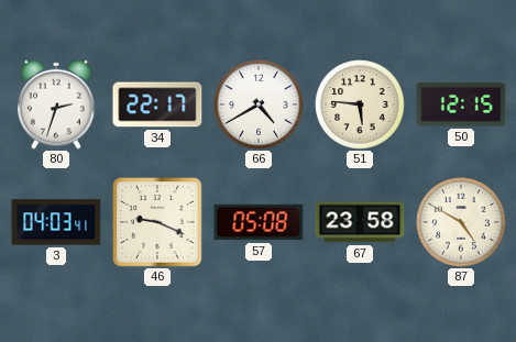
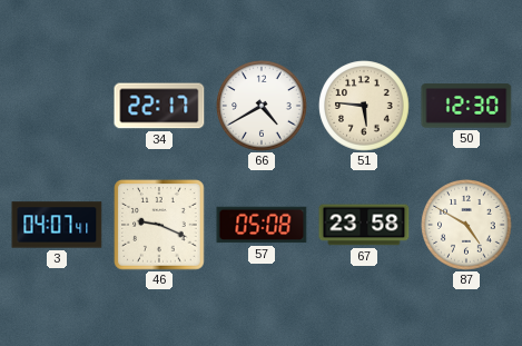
80: 2:33 -> none
50: 12:15 -> 12:30
3: 04:03 -> 04:07
